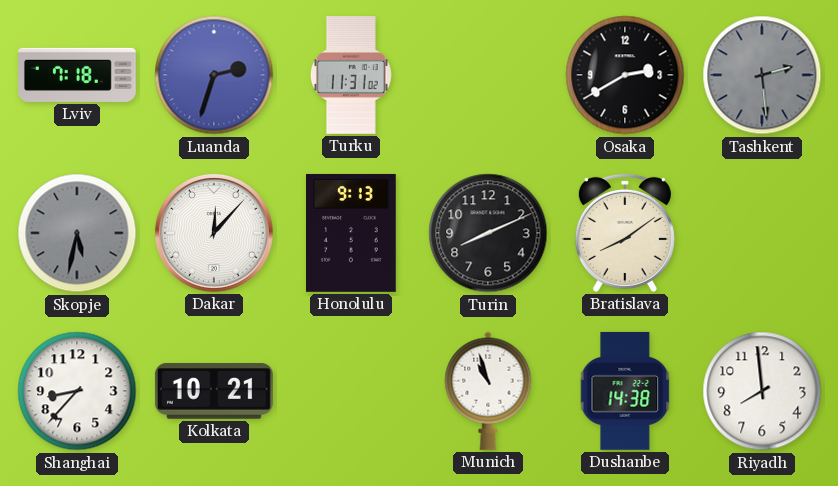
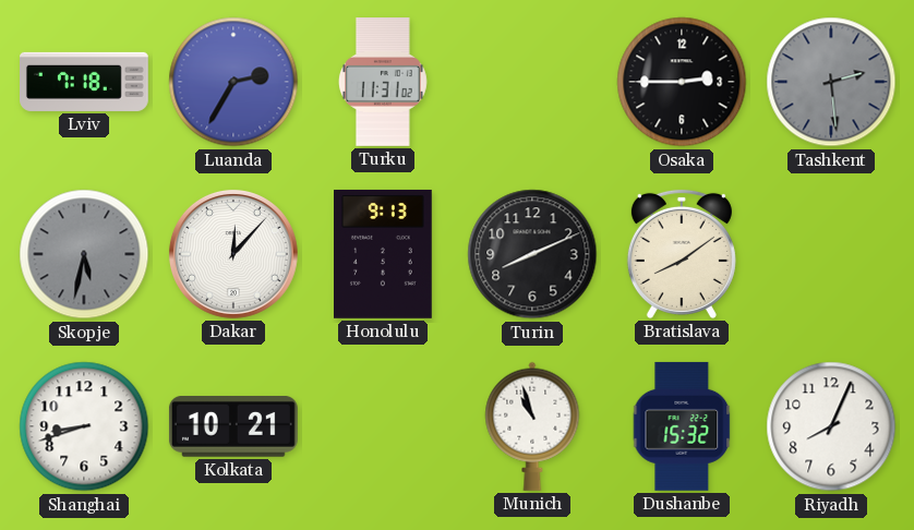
Luanda: 2:33 -> 2:35
Osaka: 2:40 -> 2:45
Shanghai: 8:37 -> 8:42
Dushanbe: 14:38 -> 15:32
Riyadh: 7:59 -> 8:04
